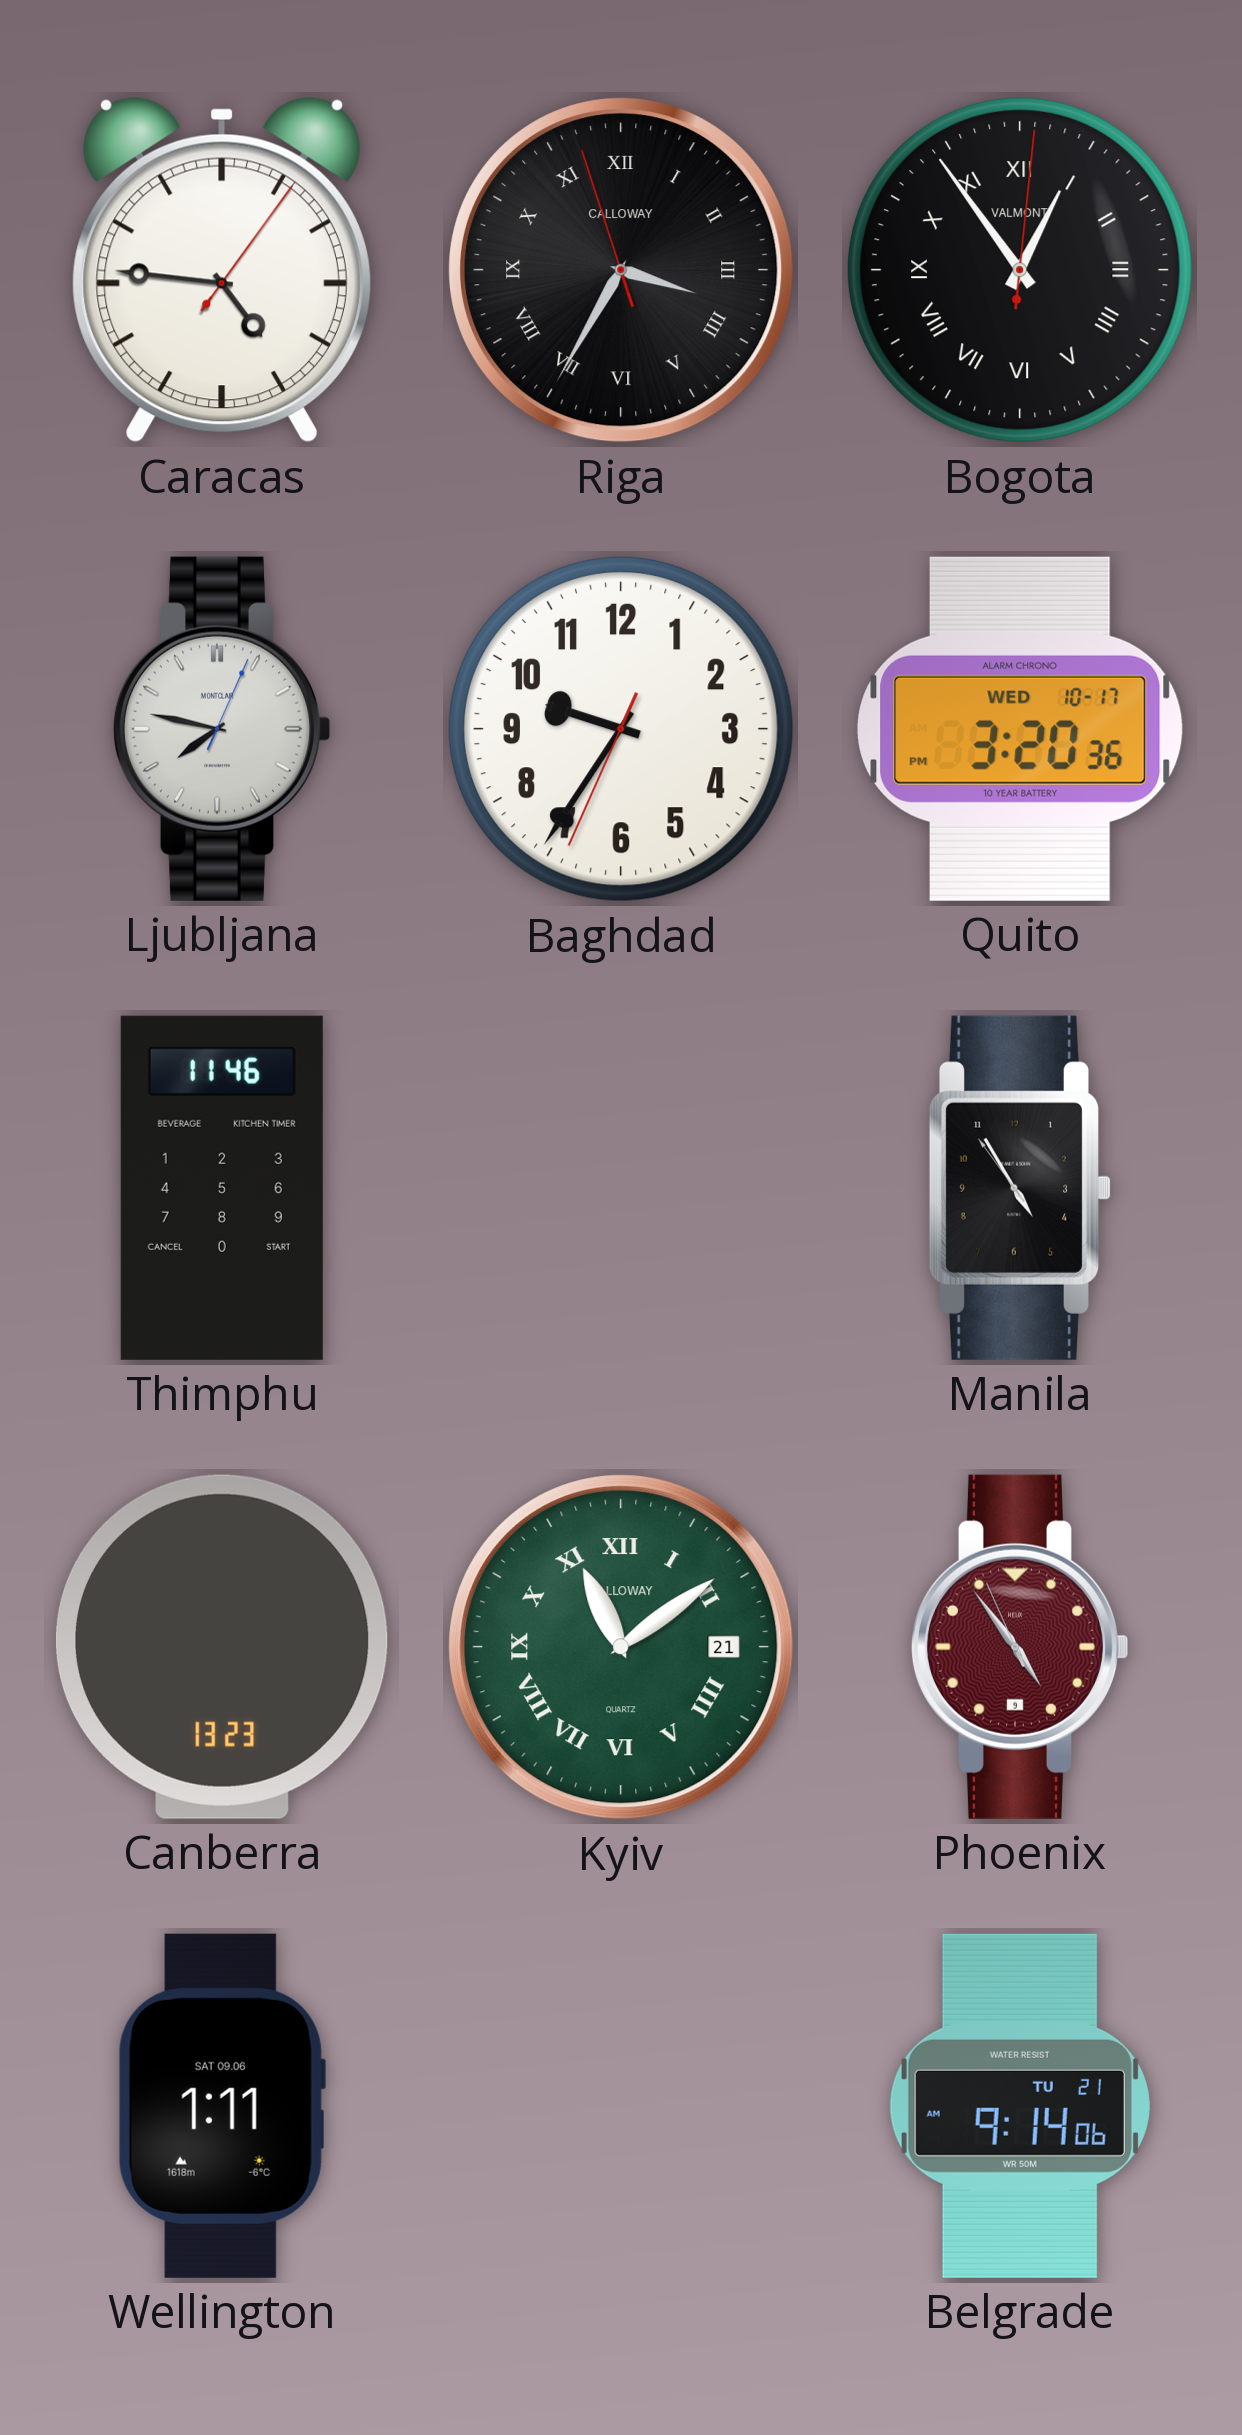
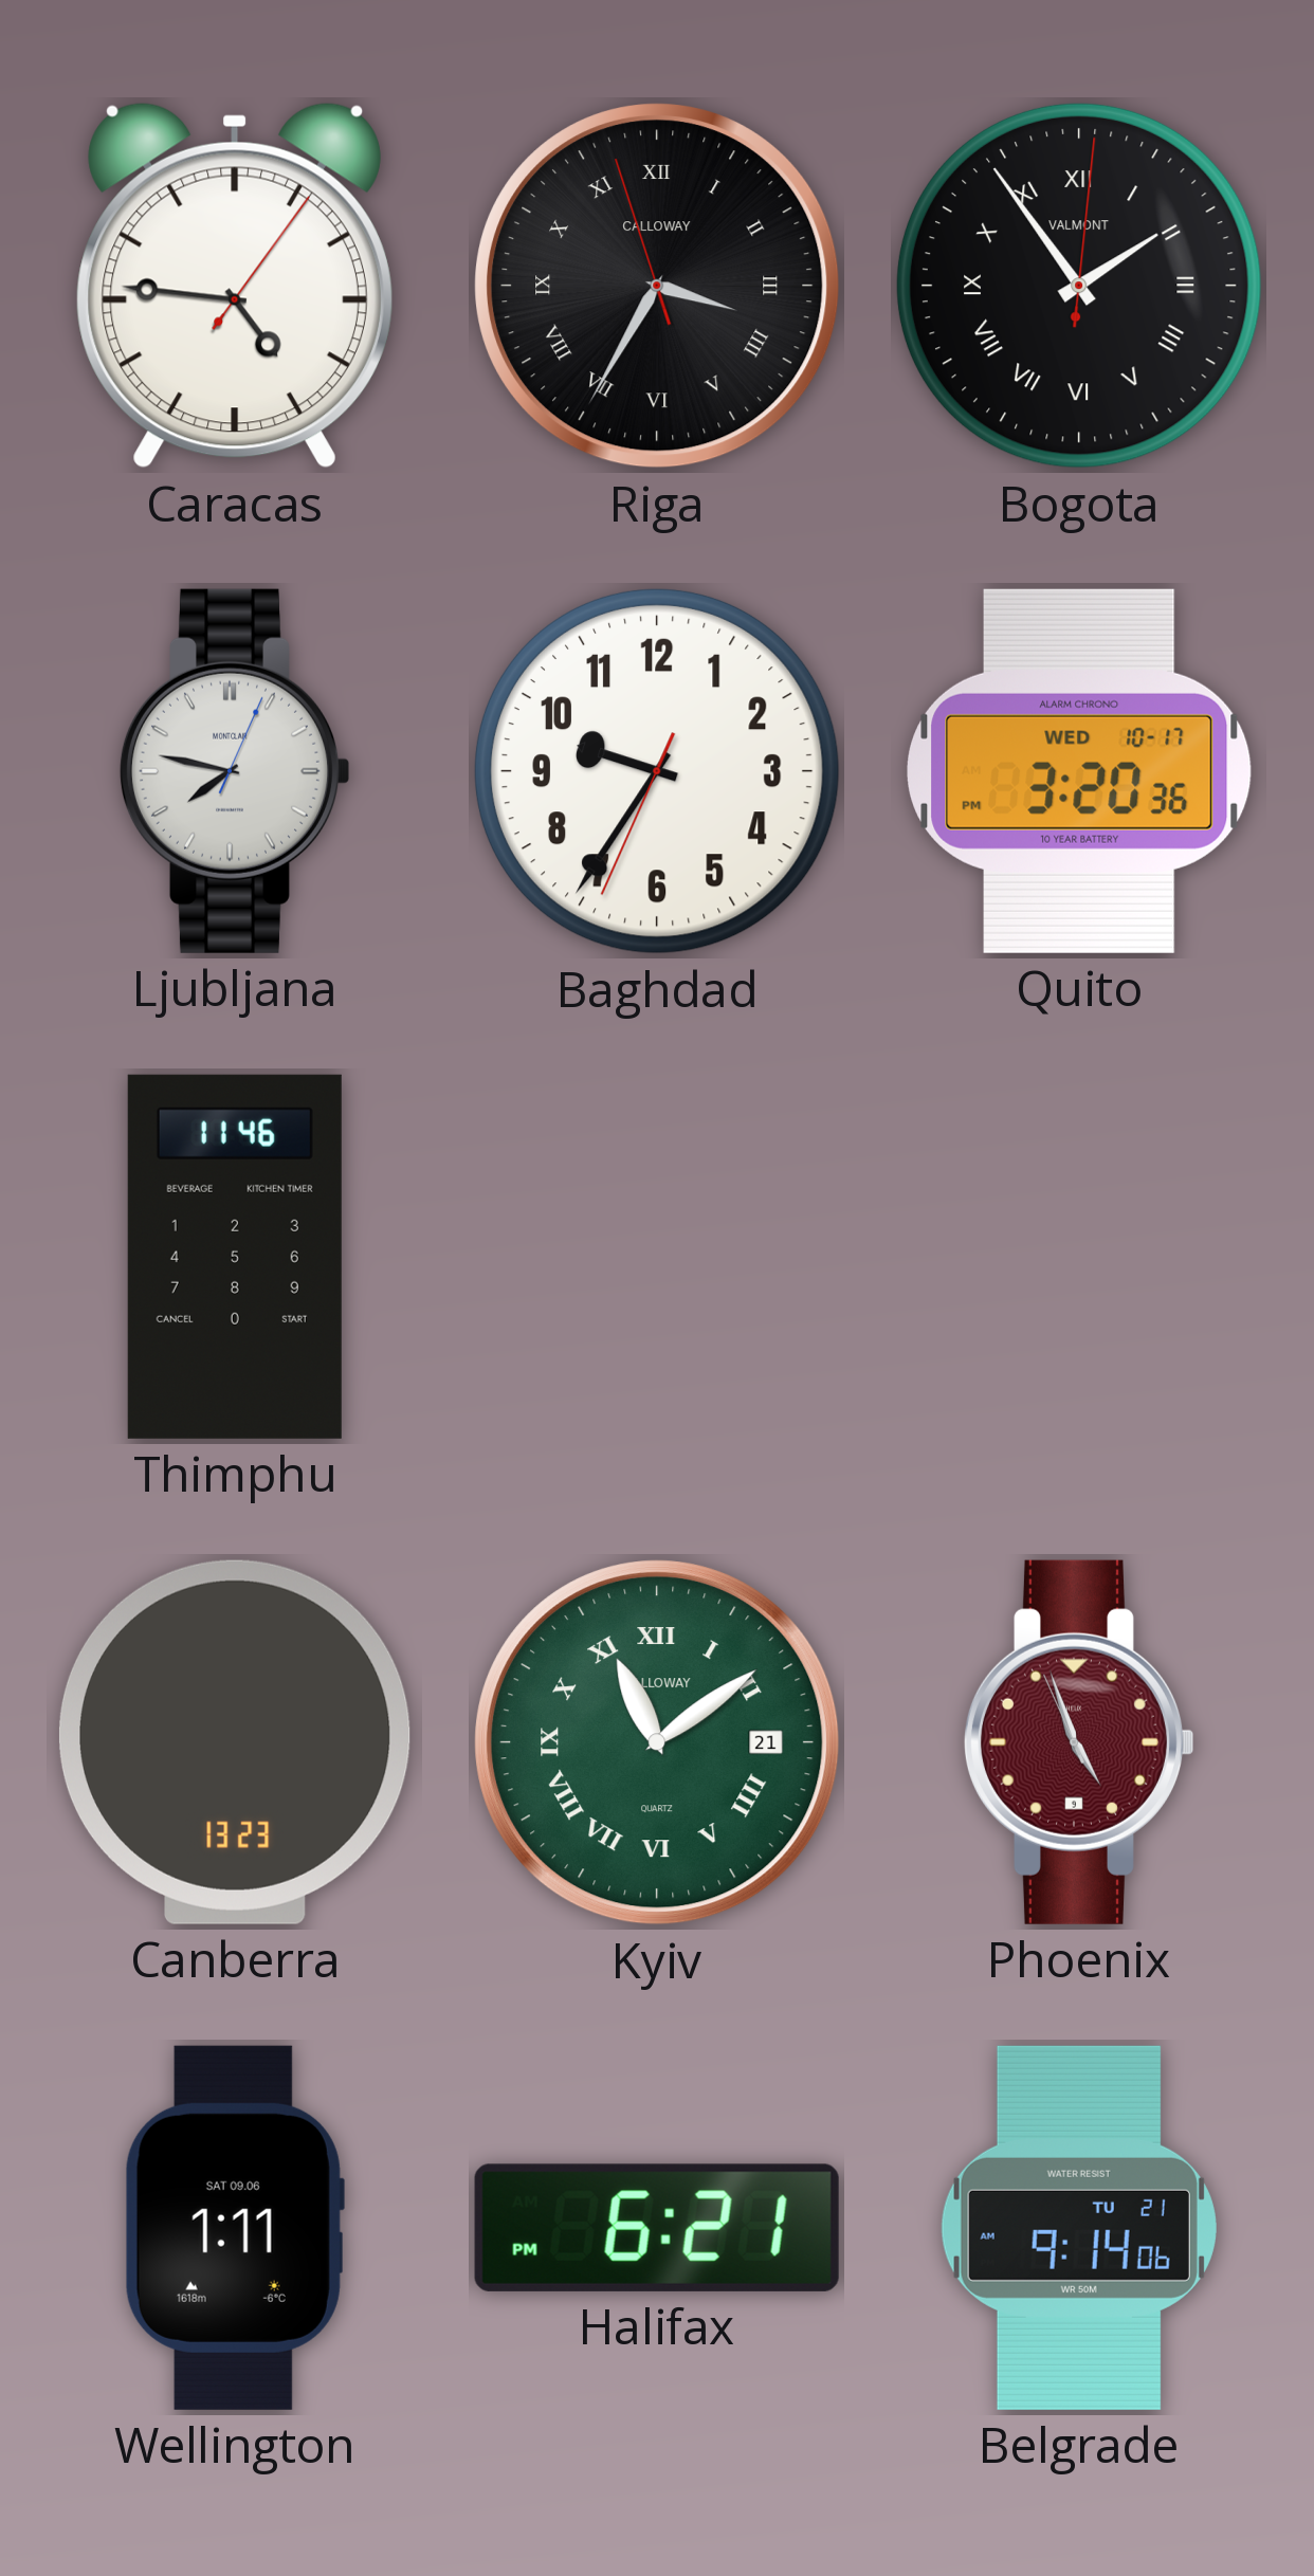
Bogota: 12:54 -> 1:54
Manila: 4:54 -> none
Phoenix: 4:53 -> 4:56
Halifax: none -> 6:21
